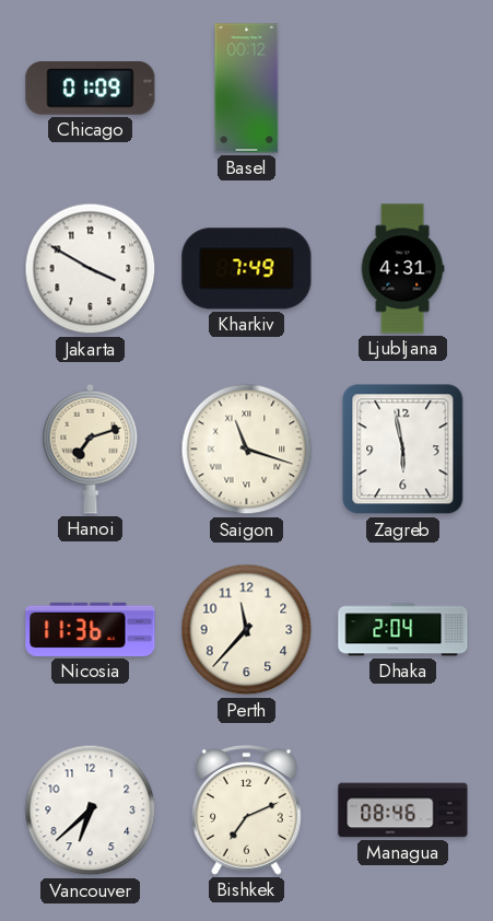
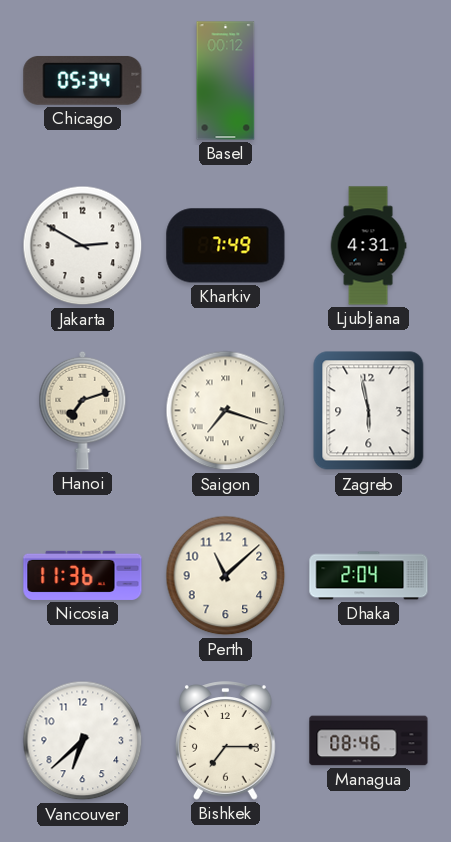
Chicago: 01:09 -> 05:34
Jakarta: 3:50 -> 2:50
Saigon: 11:18 -> 7:18
Perth: 11:37 -> 11:08
Bishkek: 7:11 -> 7:15
